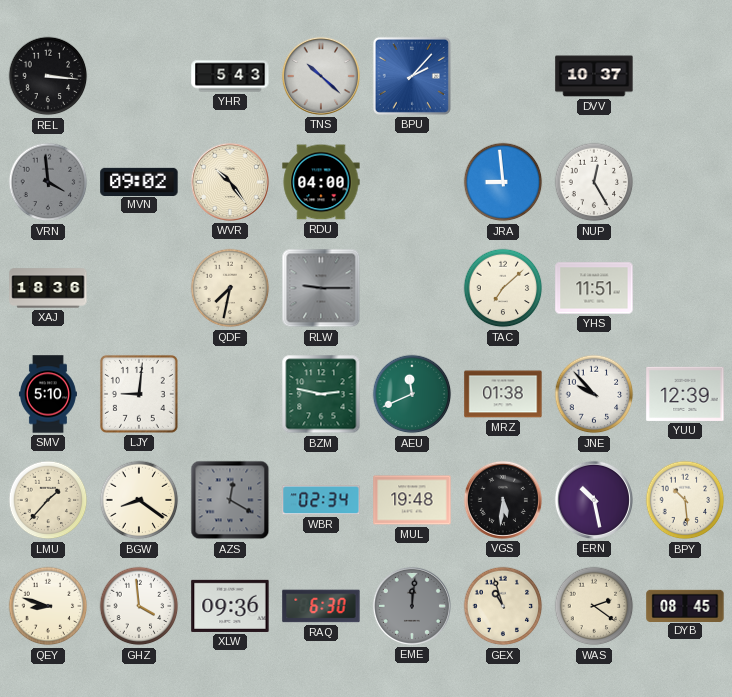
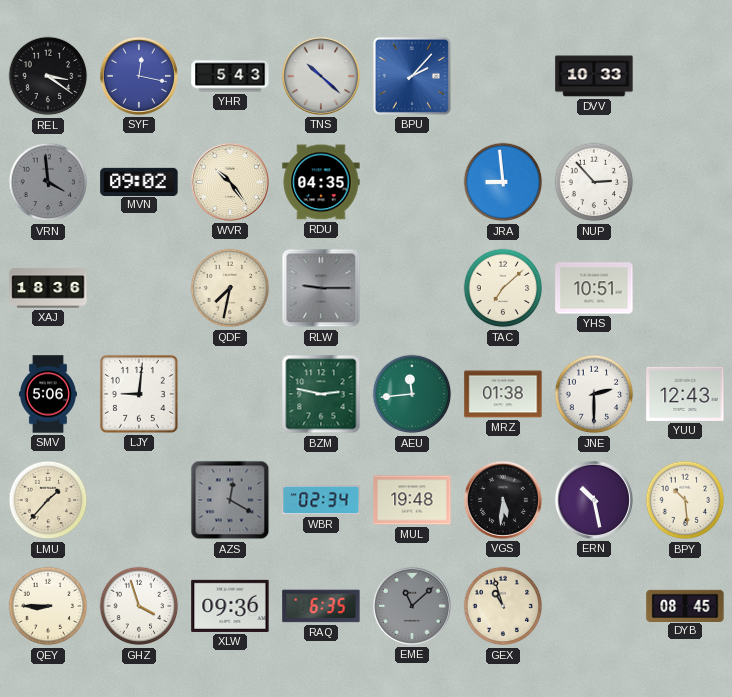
REL: 3:16 -> 3:21
SYF: none -> 12:17
DVV: 10:37 -> 10:33
RDU: 04:00 -> 04:35
NUP: 12:25 -> 2:53
YHS: 11:51 -> 10:51
SMV: 5:10 -> 5:06
AEU: 11:41 -> 11:44
JNE: 9:53 -> 2:30
YUU: 12:39 -> 12:43
BGW: 8:21 -> none
QEY: 8:48 -> 8:45
GHZ: 3:59 -> 3:57
RAQ: 6:30 -> 6:35
EME: 12:01 -> 11:08
WAS: 2:21 -> none
